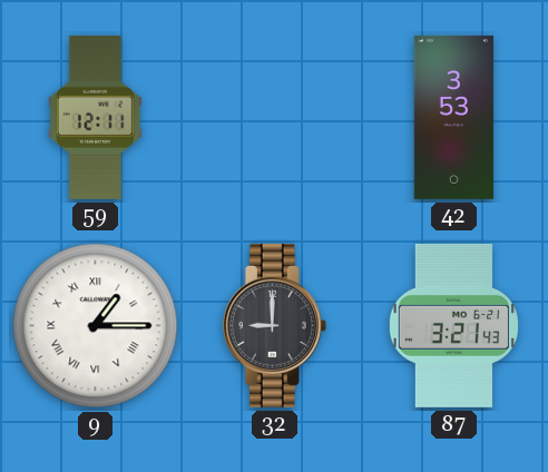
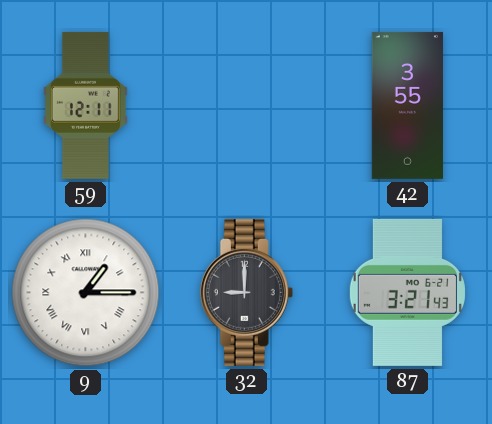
42: 3:53 -> 3:55
